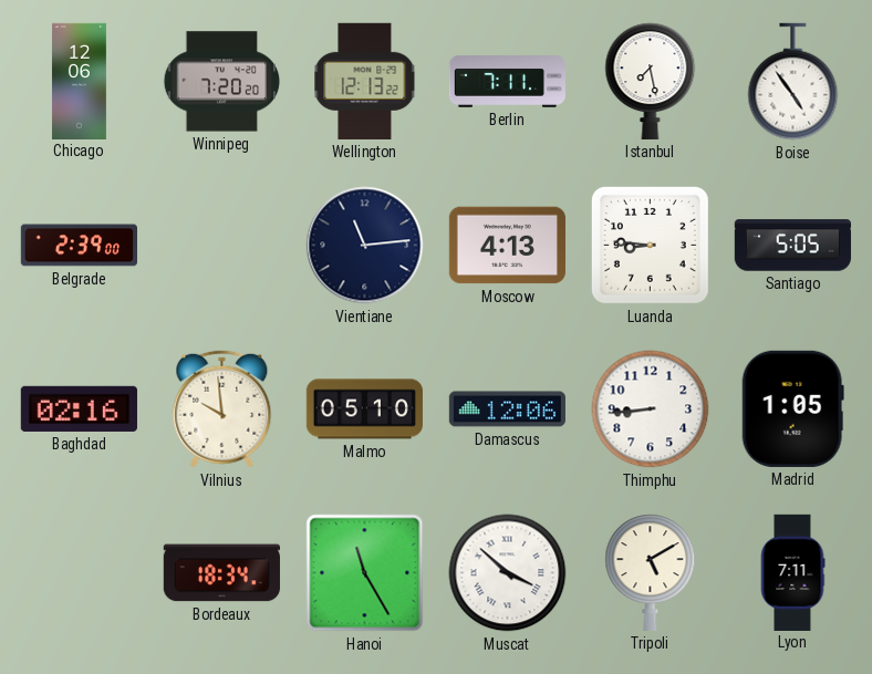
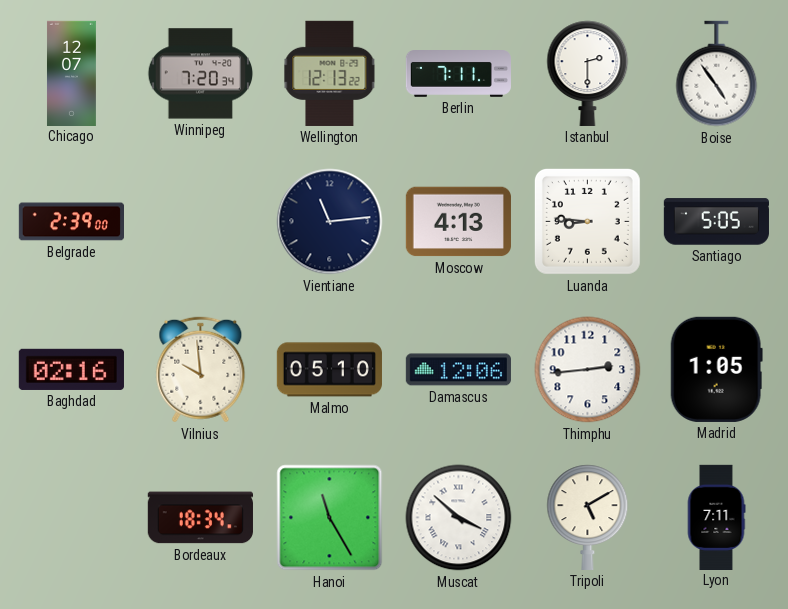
Chicago: 12:06 -> 12:07
Winnipeg: 7:20:20 -> 7:20:34
Istanbul: 7:28 -> 2:30
Thimphu: 8:44 -> 2:44
